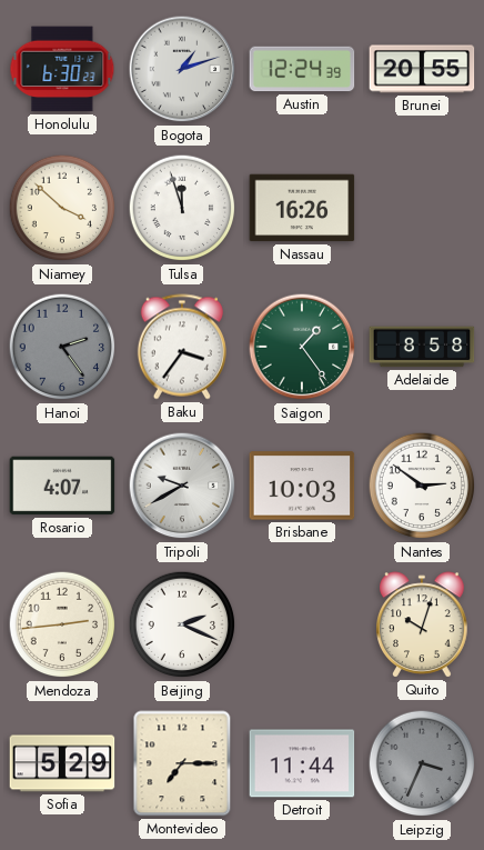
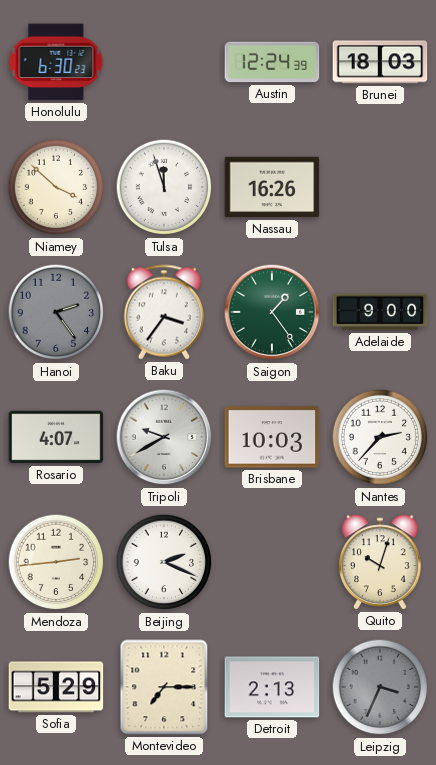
Bogota: 1:12 -> none
Brunei: 20:55 -> 18:03
Adelaide: 8:58 -> 9:00
Nantes: 2:51 -> 2:37
Detroit: 11:44 -> 2:13
